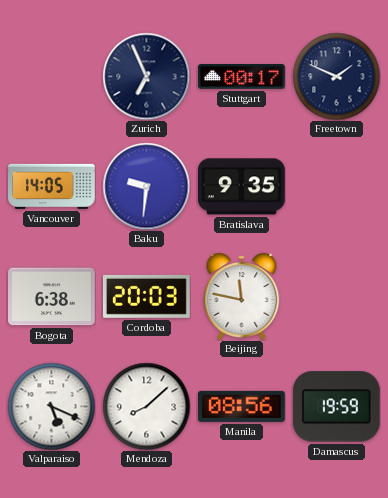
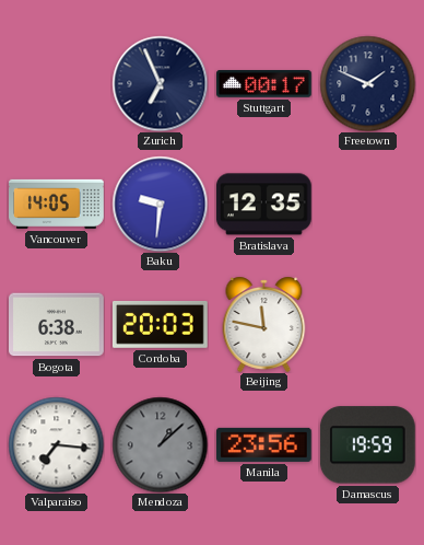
Bratislava: 9:35 -> 12:35
Valparaiso: 5:19 -> 7:16
Mendoza: 8:08 -> 1:08
Mendoza dial: white -> grey
Manila: 08:56 -> 23:56
